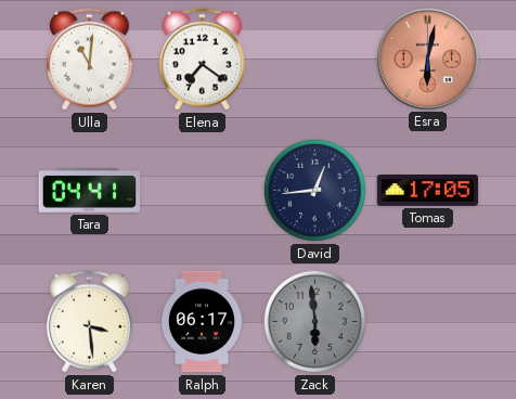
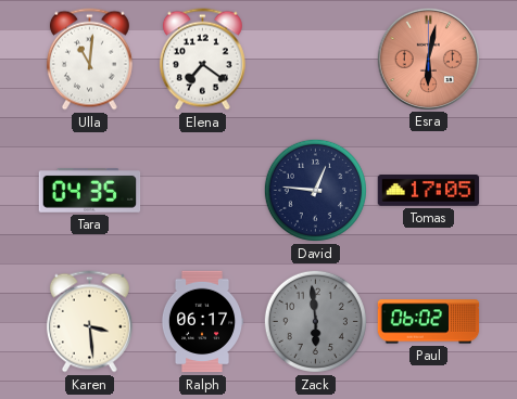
Tara: 04:41 -> 04:35
David: 12:44 -> 12:46
Paul: none -> 06:02
